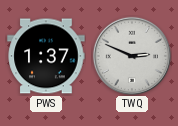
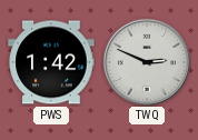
PWS: 1:37 -> 1:42
